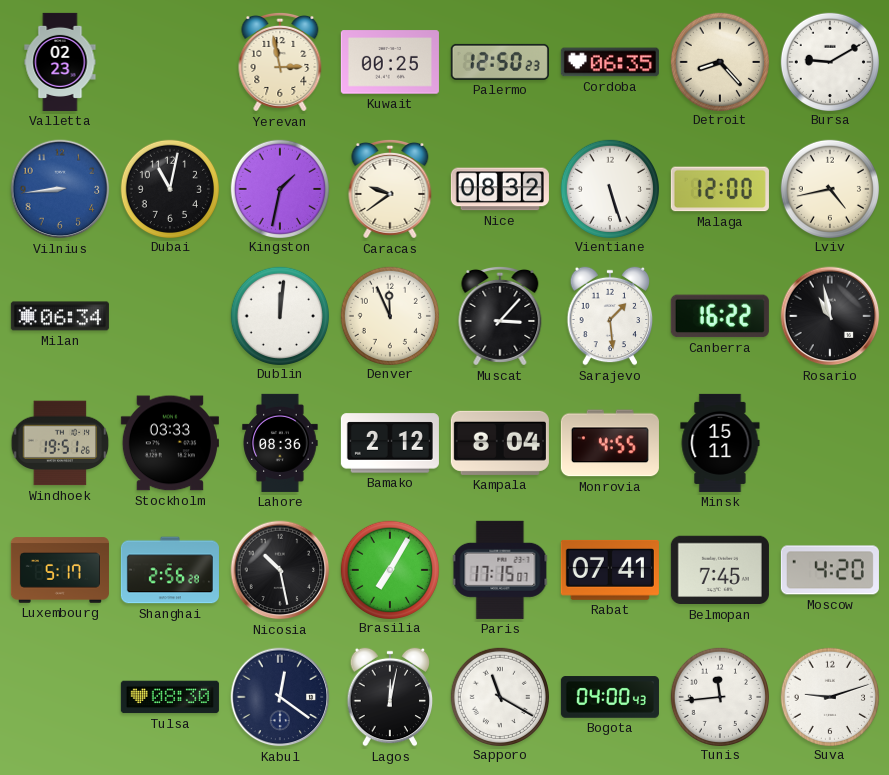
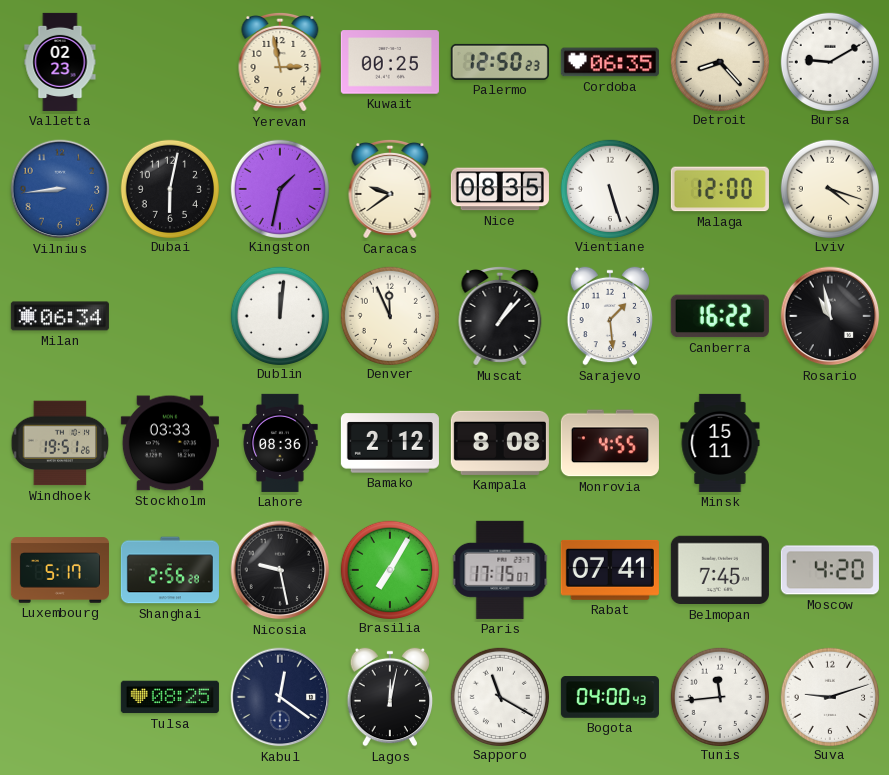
Dubai: 11:02 -> 6:02
Nice: 08:32 -> 08:35
Lviv: 4:43 -> 4:18
Muscat: 3:07 -> 1:07
Kampala: 8:04 -> 8:08
Nicosia: 10:28 -> 9:28
Tulsa: 08:30 -> 08:25
